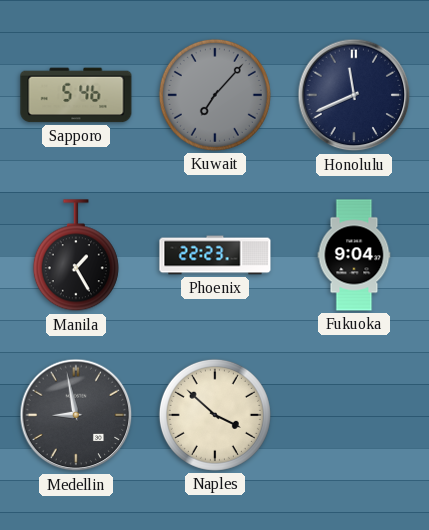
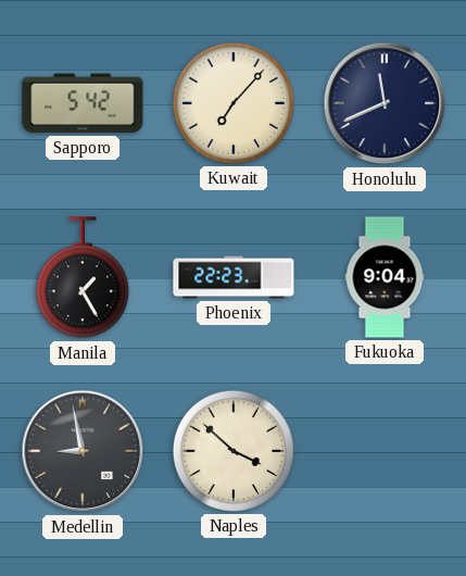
Sapporo: 5:46 -> 5:42
Kuwait dial: grey -> cream
